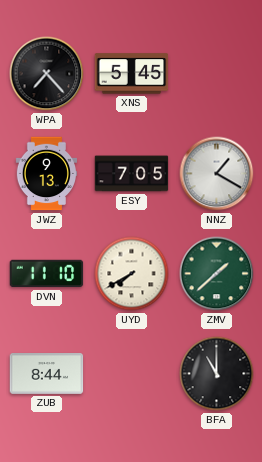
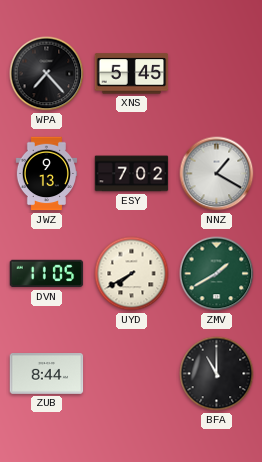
ESY: 7:05 -> 7:02
DVN: 11:10 -> 11:05
ZMV: 1:38 -> 1:40
